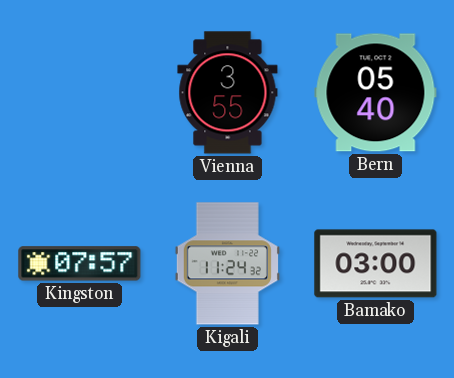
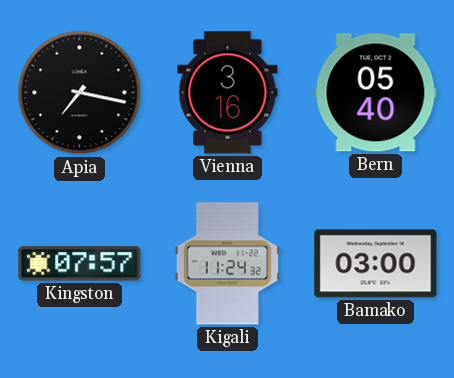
Apia: none -> 7:17
Vienna: 3:55 -> 3:16
